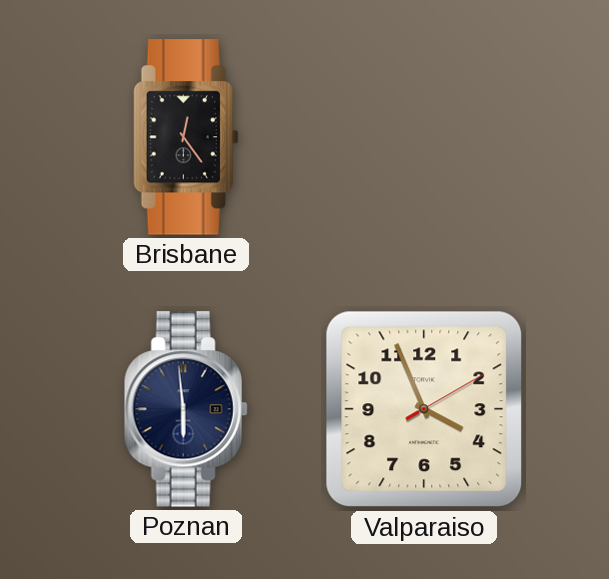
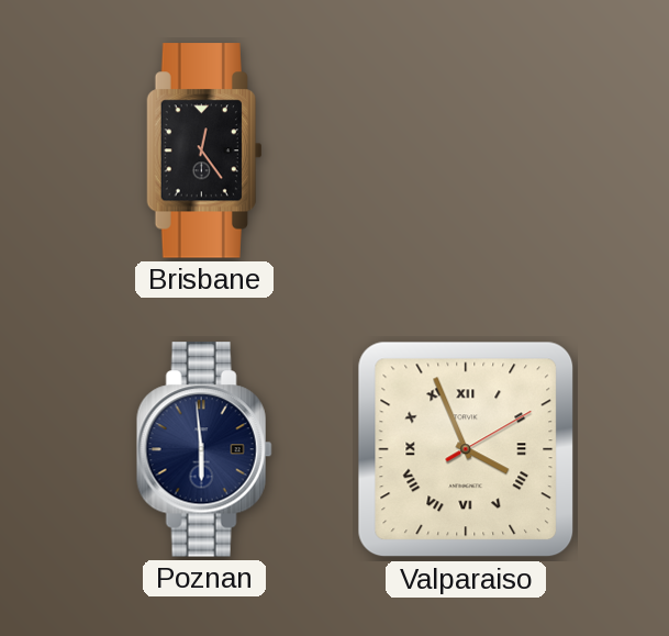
Valparaiso numerals: Arabic -> Roman
